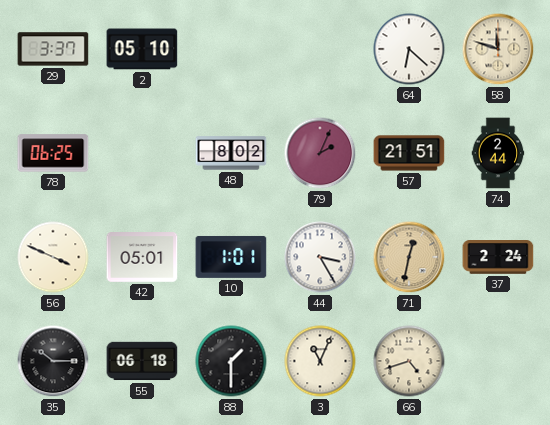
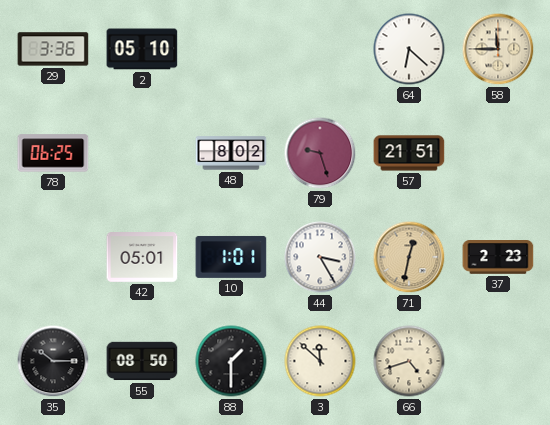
29: 3:37 -> 3:36
58: 11:48 -> 11:45
79: 2:04 -> 9:27
74: 2:44 -> none
56: 3:49 -> none
37: 2:24 -> 2:23
55: 06:18 -> 08:50
3: 11:04 -> 11:52
